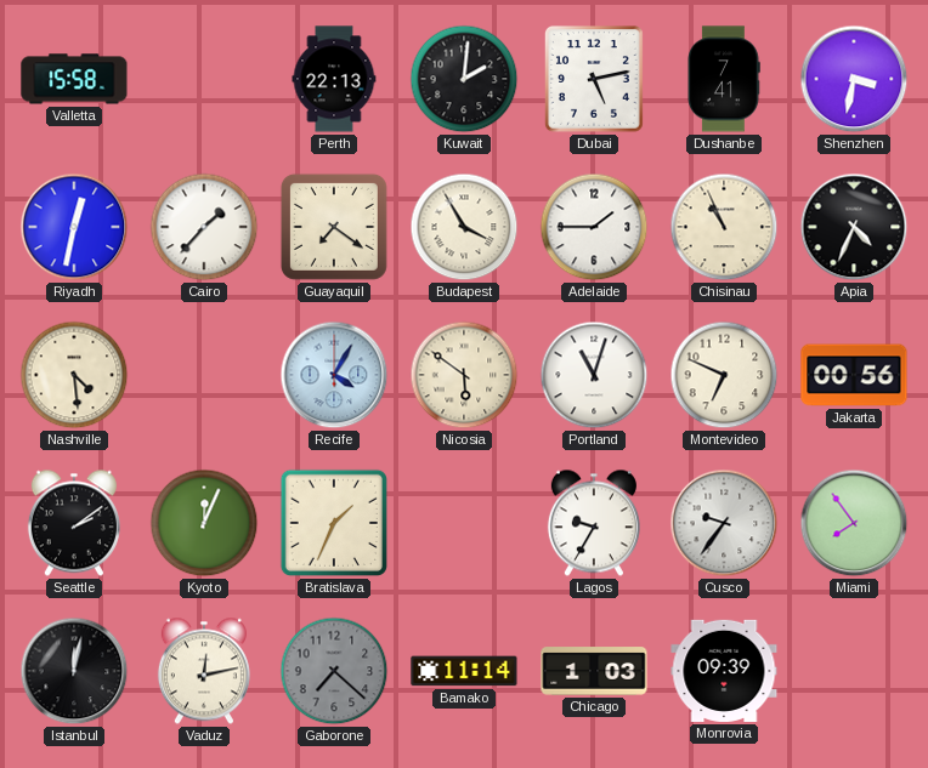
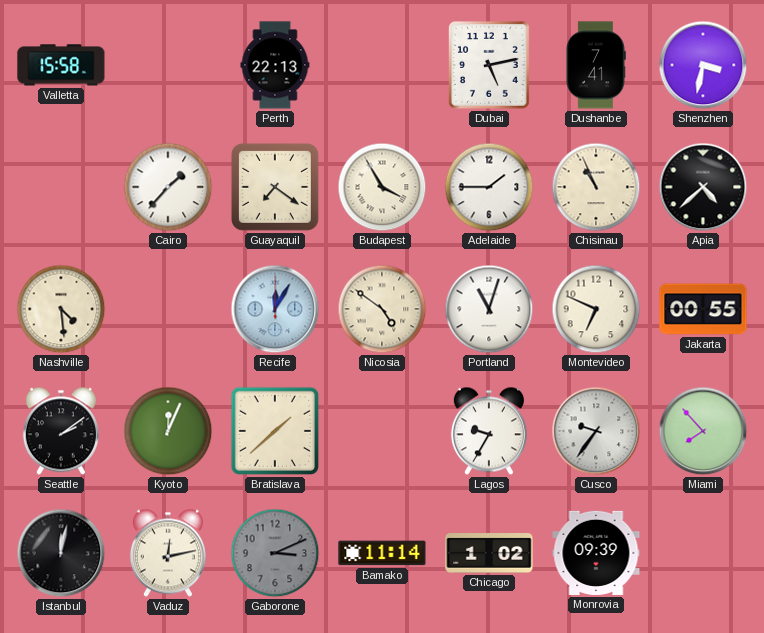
Kuwait: 2:01 -> none
Riyadh: 12:32 -> none
Apia: 4:34 -> 4:38
Recife: 4:05 -> 12:05
Nicosia: 5:51 -> 4:51
Jakarta: 00:56 -> 00:55
Bratislava: 1:34 -> 1:38
Miami: 7:54 -> 7:53
Gaborone: 7:22 -> 3:11
Chicago: 1:03 -> 1:02
